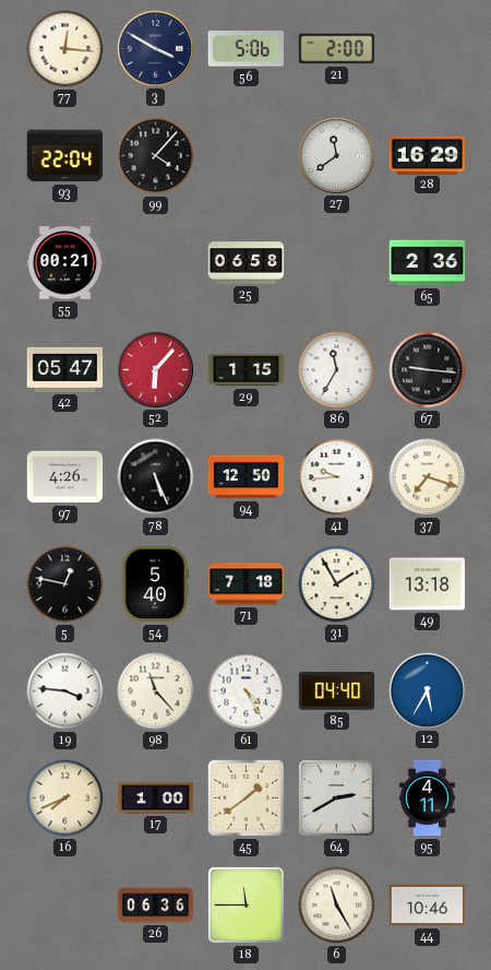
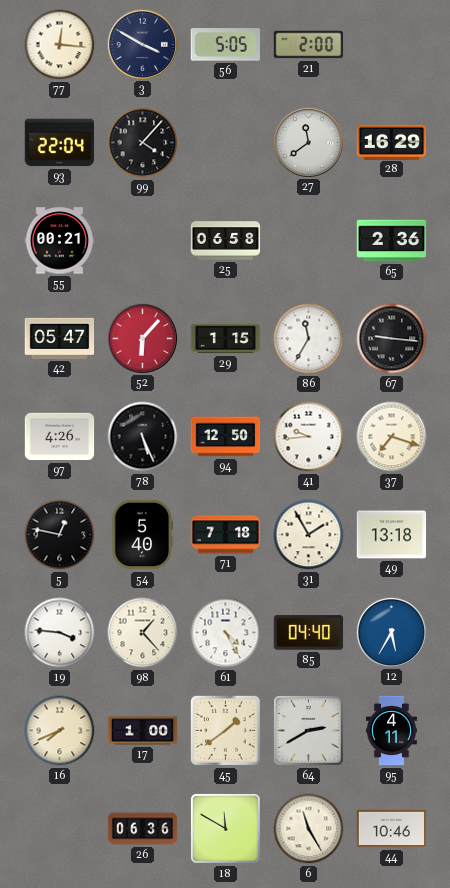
56: 5:06 -> 5:05
98: 11:23 -> 1:23
18: 11:45 -> 11:50
